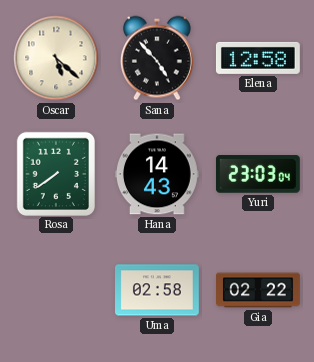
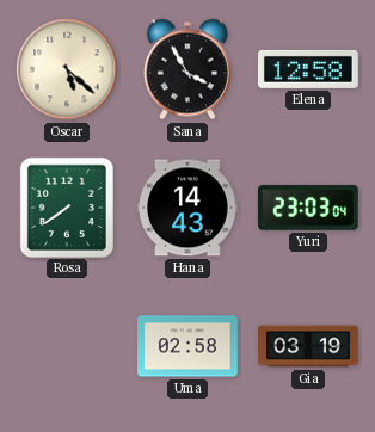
Sana: 4:53 -> 3:55
Gia: 02:22 -> 03:19
